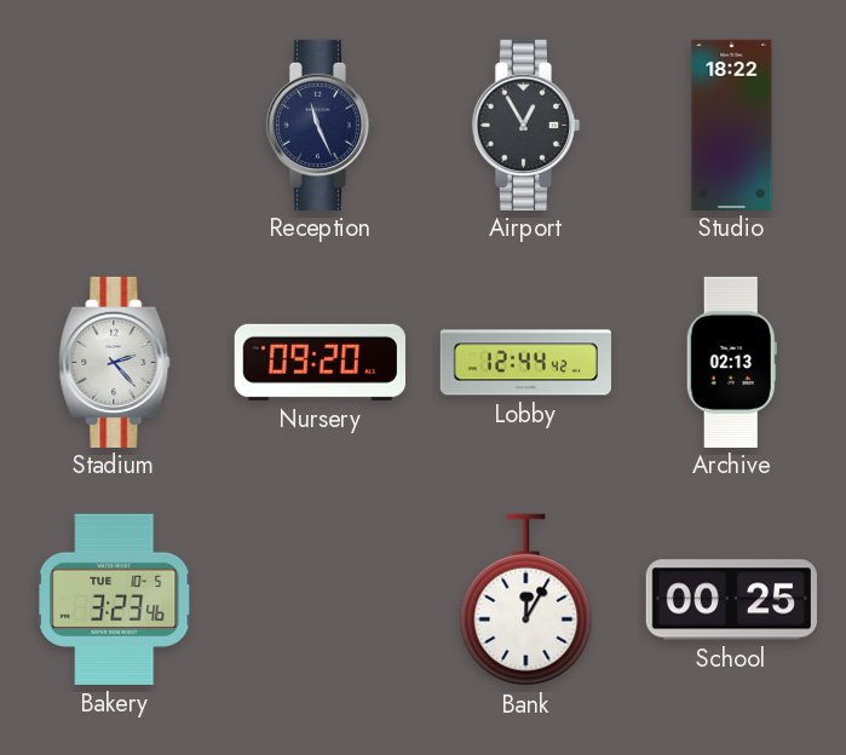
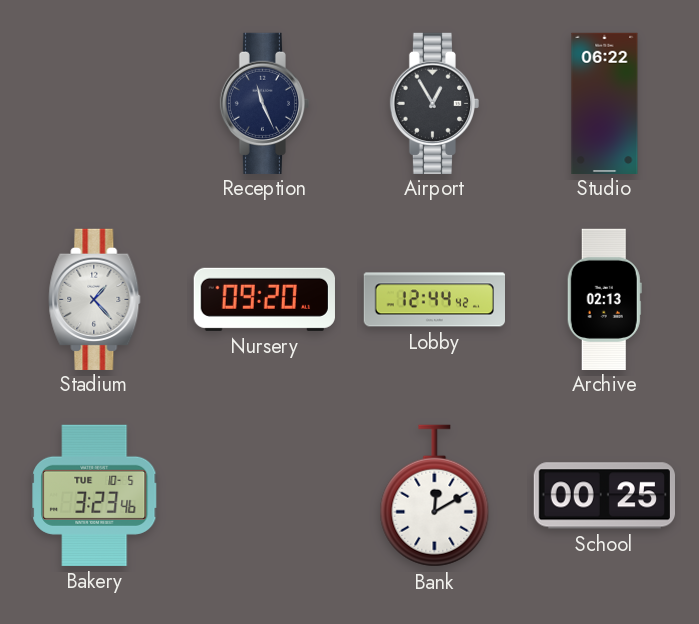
Studio: 18:22 -> 06:22
Stadium: 2:23 -> 1:23
Bank: 12:05 -> 12:10
